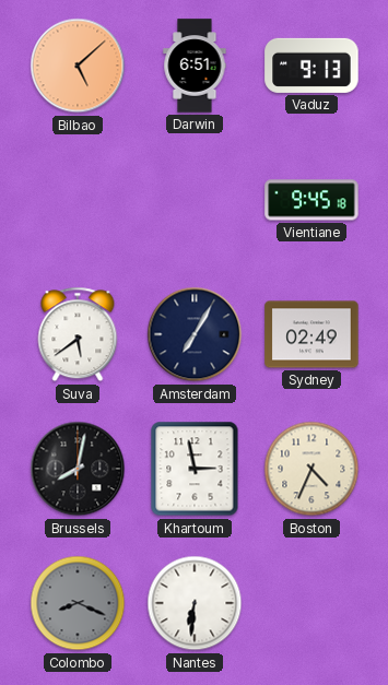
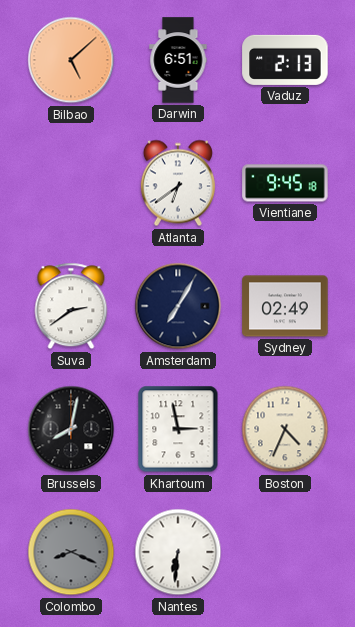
Vaduz: 9:13 -> 2:13
Atlanta: none -> 6:39
Suva: 5:39 -> 2:39
